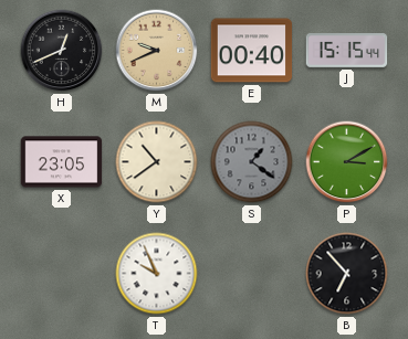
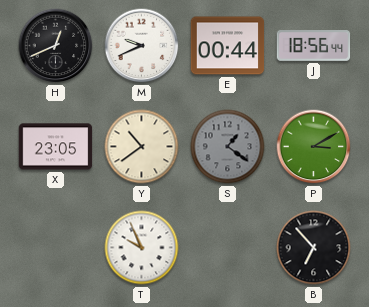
M dial: champagne -> white
E: 00:40 -> 00:44
J: 15:15 -> 18:56
